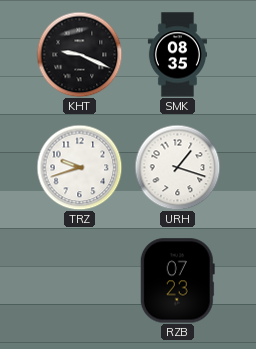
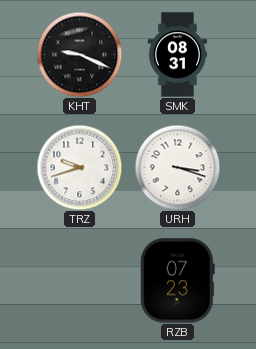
SMK: 08:35 -> 08:31
URH: 1:18 -> 3:18
